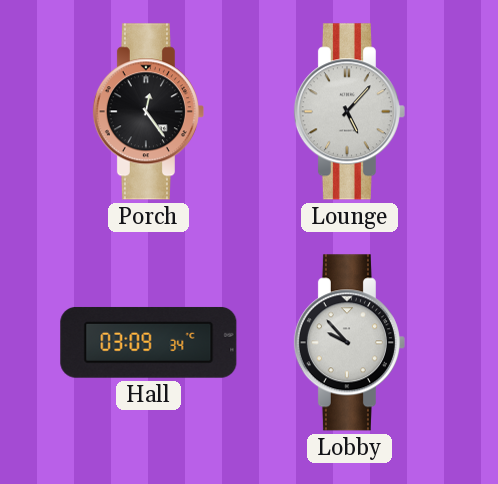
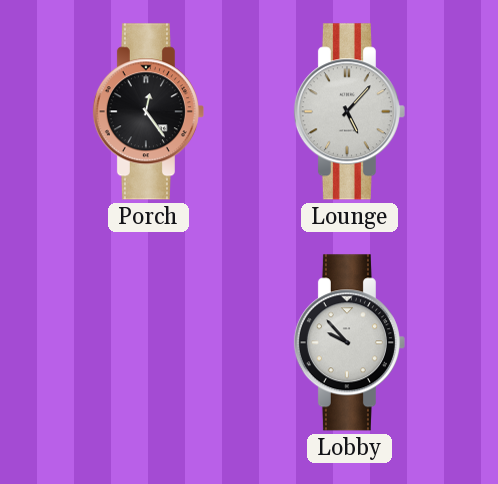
Hall: 03:09 -> none
